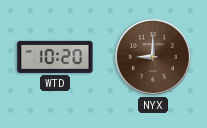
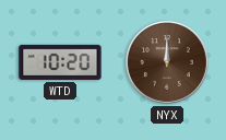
NYX: 9:00 -> 12:00
